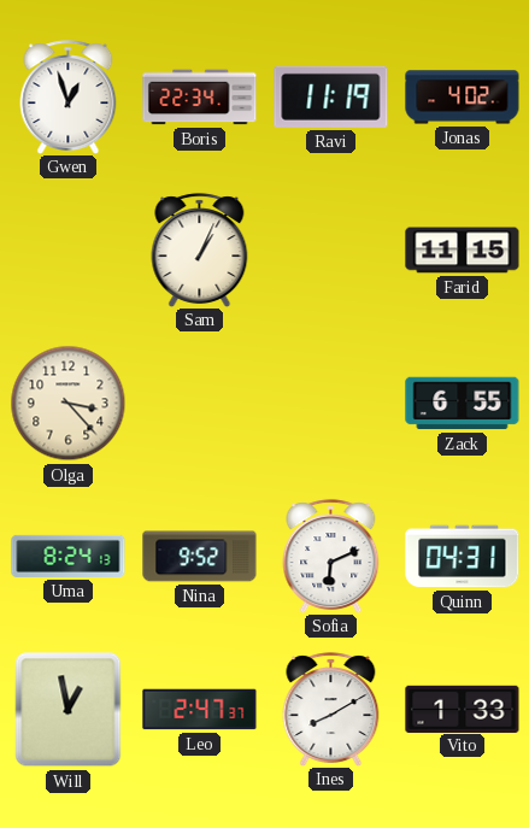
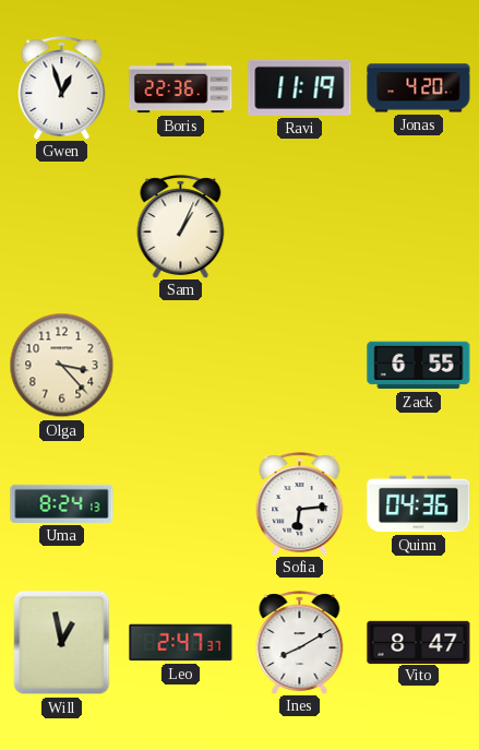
Boris: 22:34 -> 22:36
Jonas: 4:02 -> 4:20
Farid: 11:15 -> none
Nina: 9:52 -> none
Sofia: 6:11 -> 6:14
Quinn: 04:31 -> 04:36
Vito: 1:33 -> 8:47
